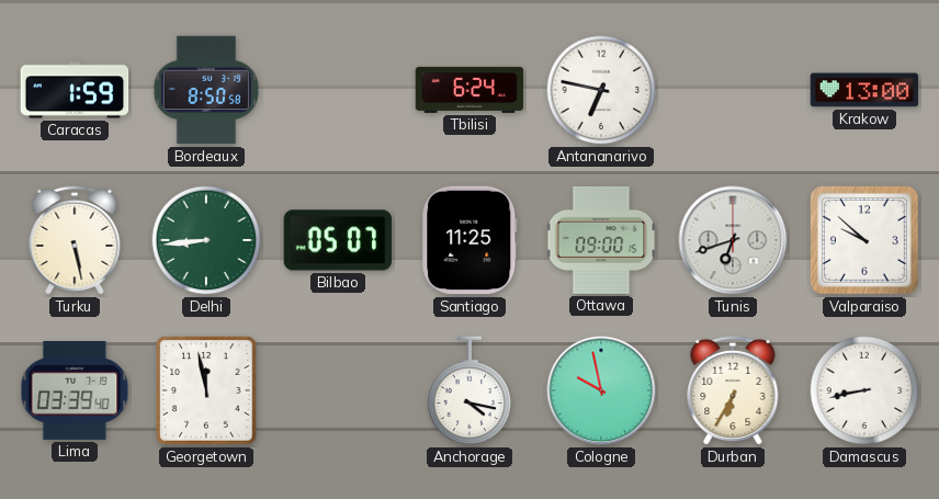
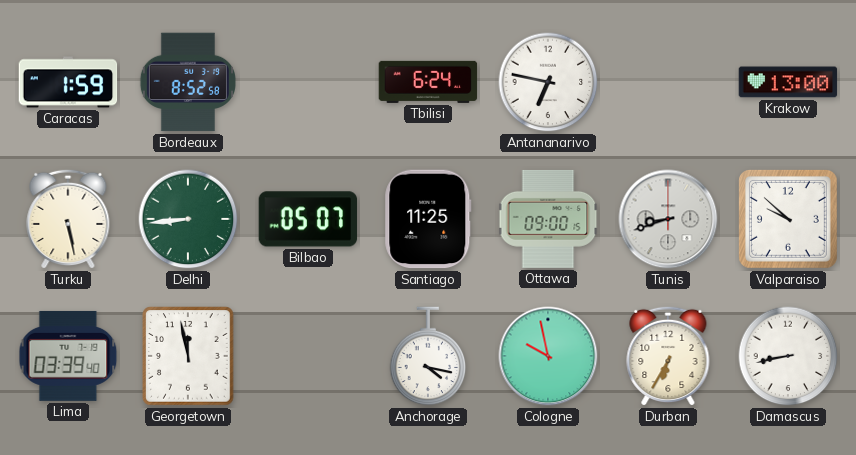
Bordeaux: 8:50 -> 8:52
Tunis: 6:42 -> 8:42
